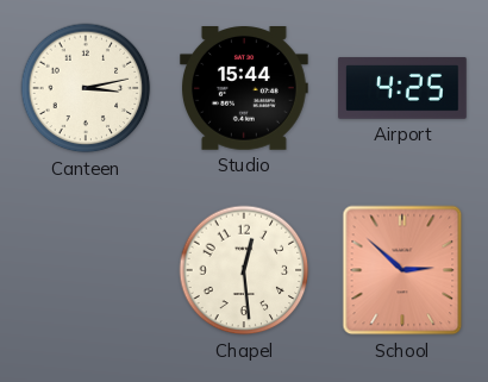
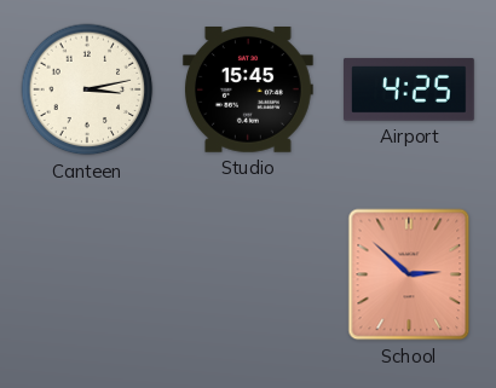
Studio: 15:44 -> 15:45
Chapel: 12:29 -> none
